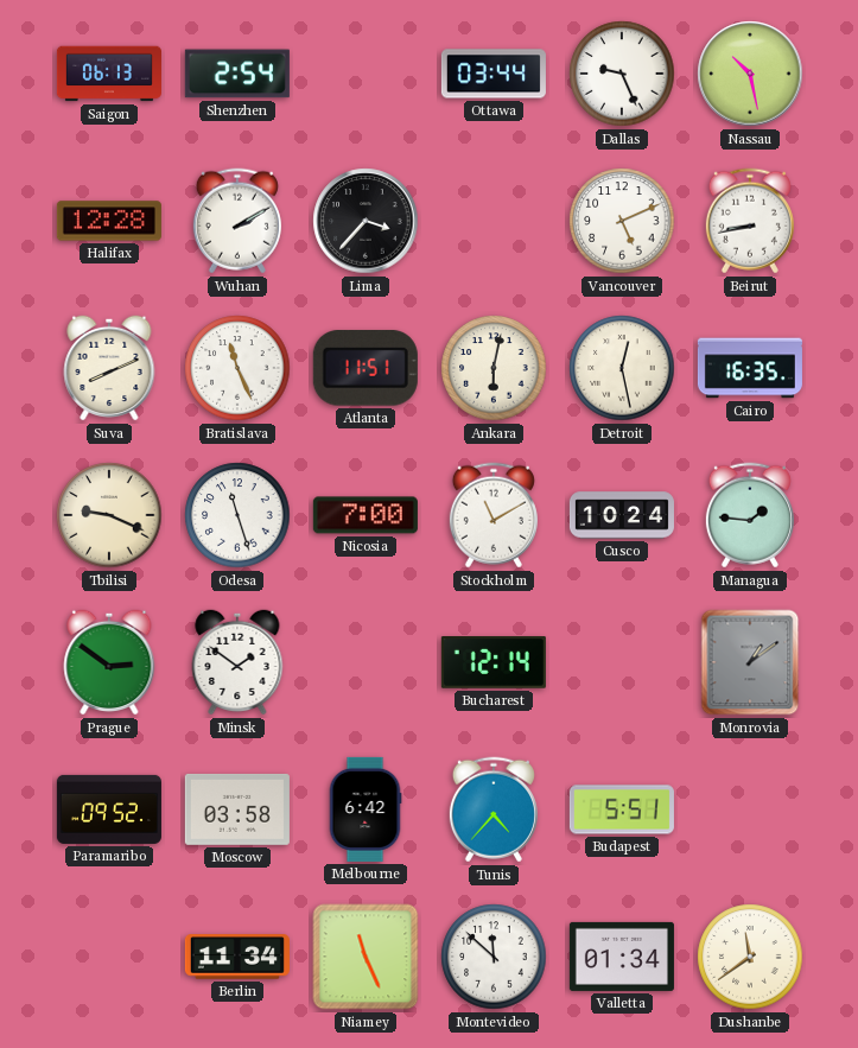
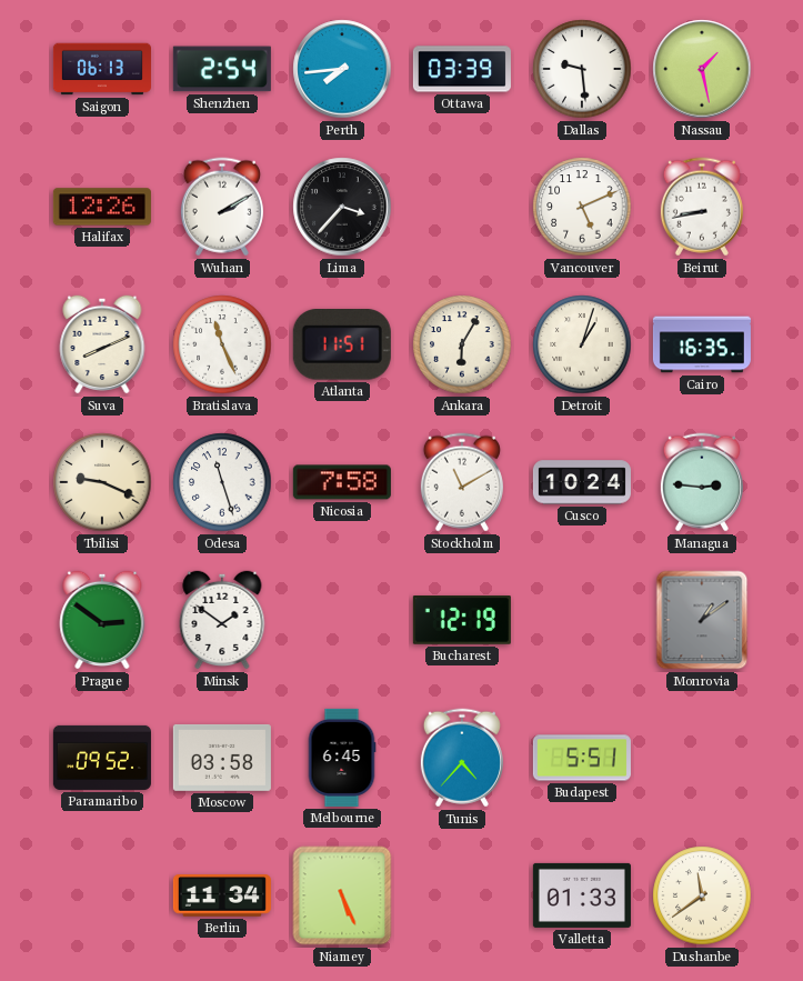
Perth: none -> 7:44
Ottawa: 03:44 -> 03:39
Dallas: 9:26 -> 9:29
Nassau: 10:28 -> 1:28
Halifax: 12:28 -> 12:26
Ankara: 6:02 -> 6:05
Detroit: 12:28 -> 1:03
Nicosia: 7:00 -> 7:58
Managua: 1:46 -> 2:46
Bucharest: 12:14 -> 12:19
Melbourne: 6:42 -> 6:45
Niamey: 11:26 -> 5:26
Montevideo: 11:52 -> none
Valletta: 01:34 -> 01:33
